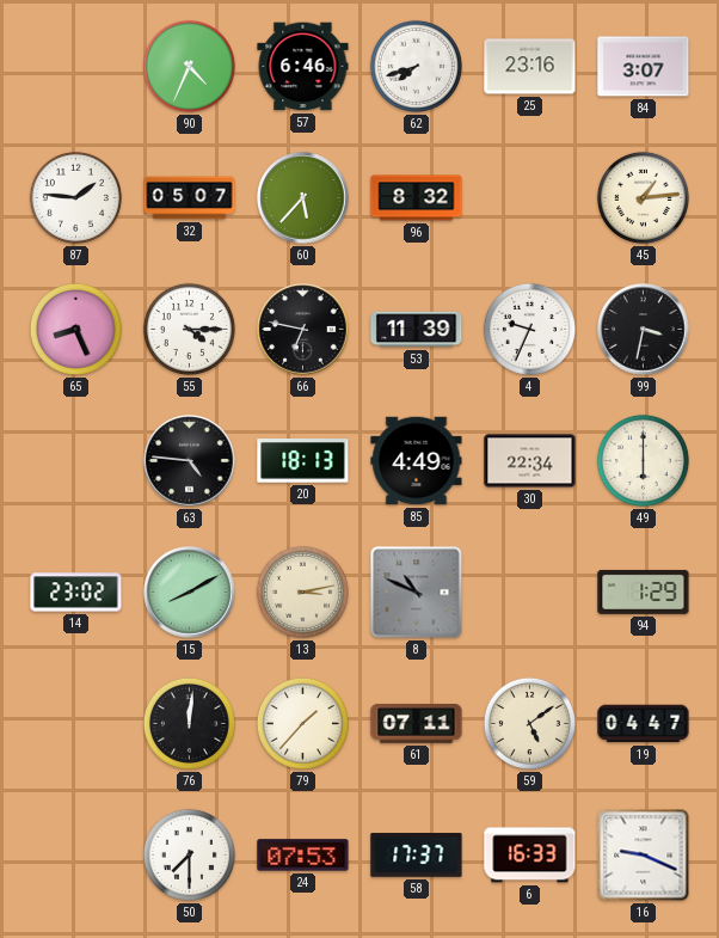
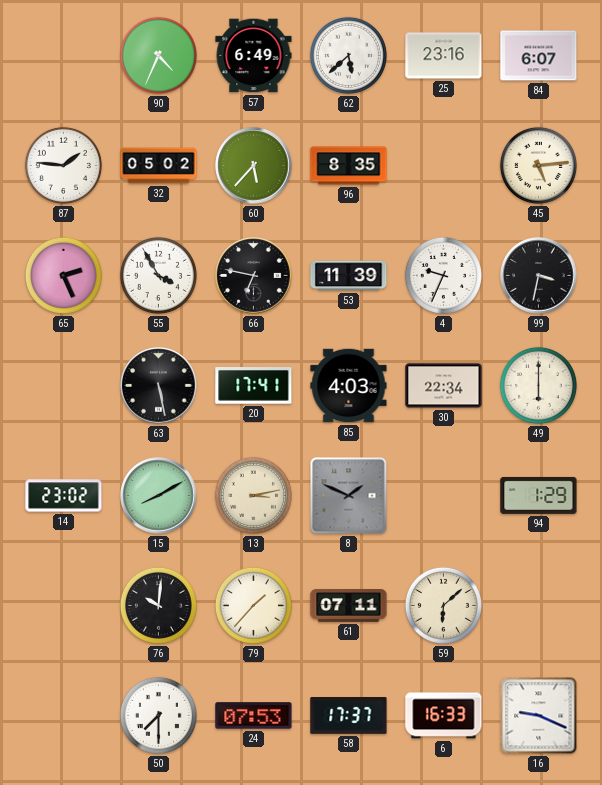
57: 6:46 -> 6:49
62: 7:42 -> 5:38
84: 3:07 -> 6:07
32: 05:07 -> 05:02
96: 8:32 -> 8:35
45: 1:14 -> 5:14
65: 8:26 -> 2:26
55: 4:15 -> 3:55
63: 4:46 -> 5:28
20: 18:13 -> 17:41
85: 4:49 -> 4:03
8: 10:49 -> 1:49
76: 12:01 -> 10:01
59: 5:09 -> 6:08
19: 04:47 -> none
